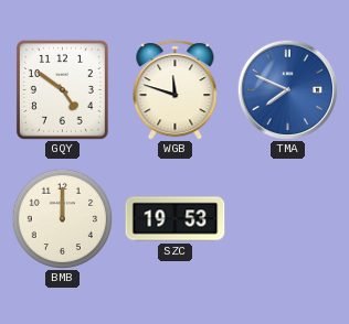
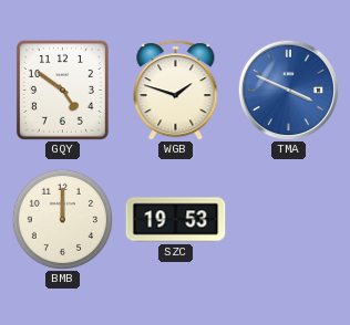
WGB: 11:48 -> 1:48
TMA: 7:49 -> 3:49
